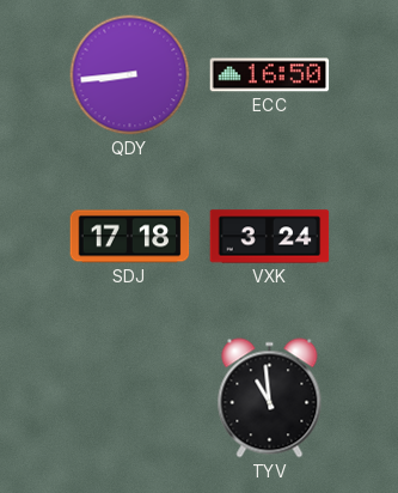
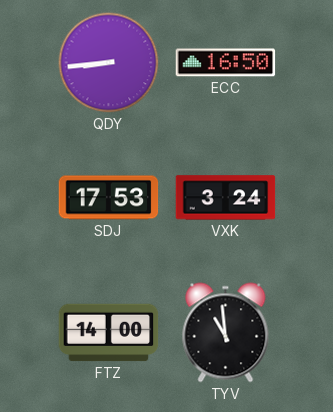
SDJ: 17:18 -> 17:53
FTZ: none -> 14:00
